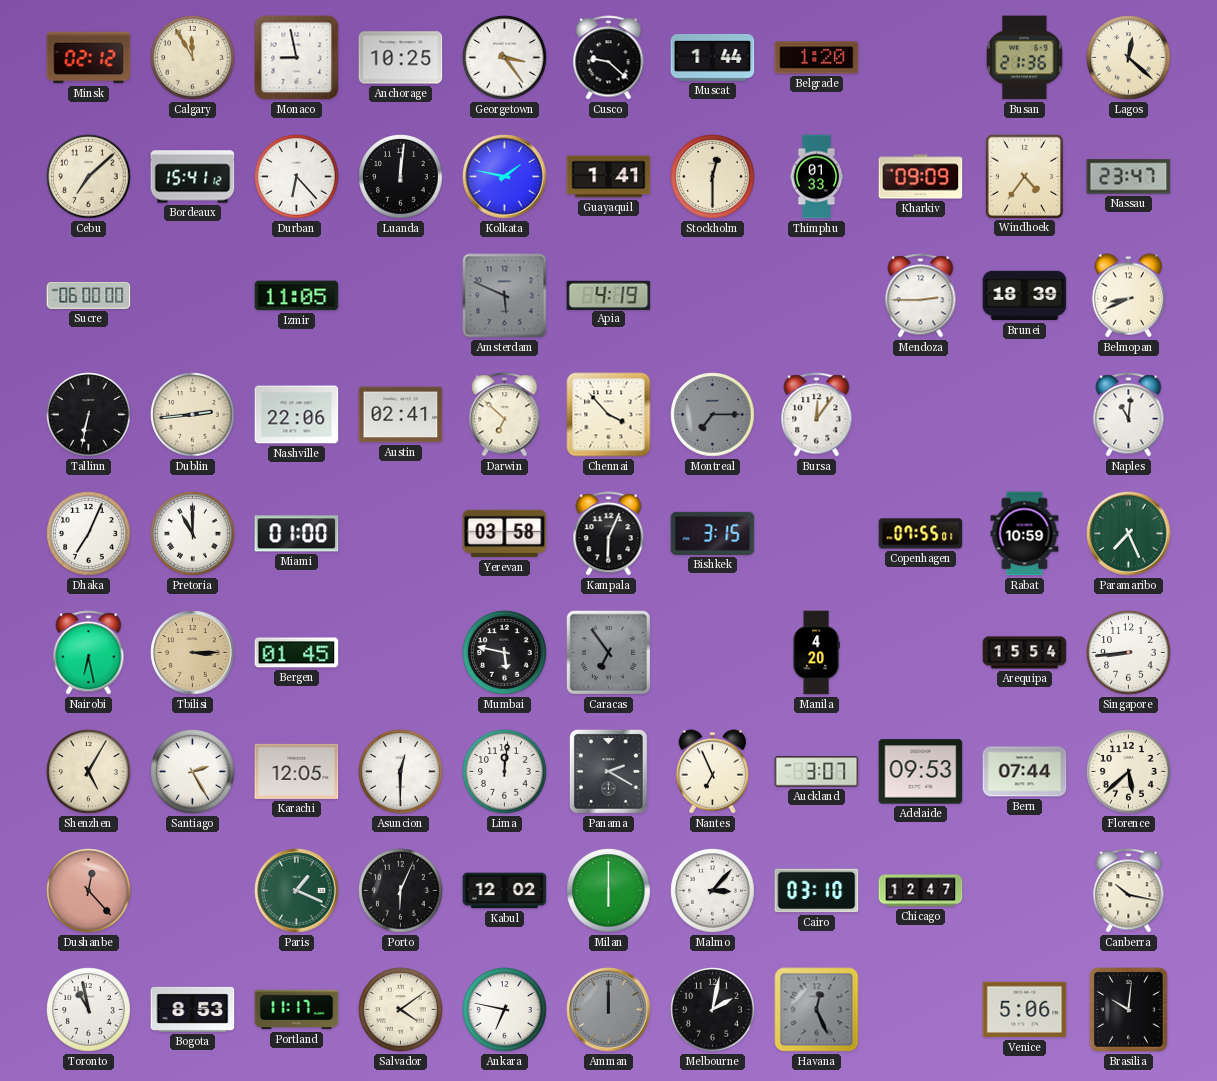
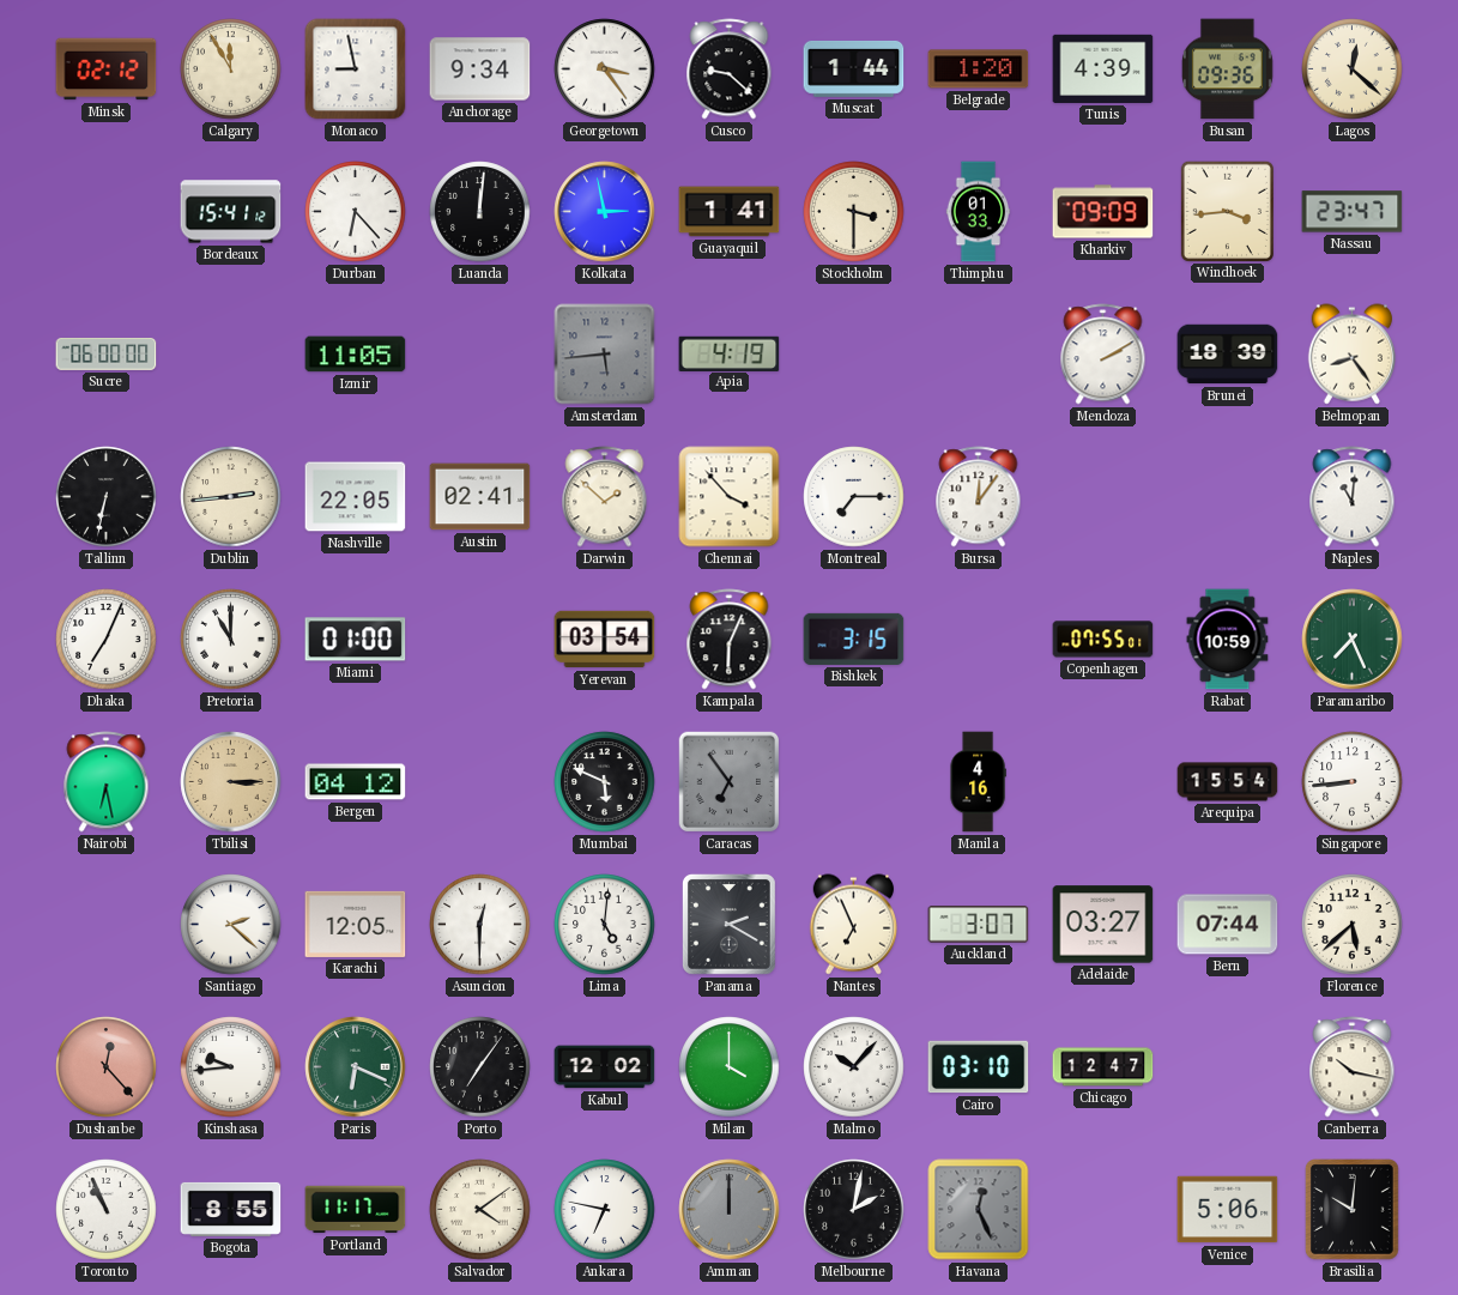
Anchorage: 10:25 -> 9:34
Tunis: none -> 4:39
Busan: 21:36 -> 09:36
Cebu: 7:08 -> none
Kolkata: 1:47 -> 2:58
Stockholm: 12:30 -> 3:30
Windhoek: 4:36 -> 3:44
Amsterdam: 5:49 -> 5:44
Mendoza: 2:45 -> 2:10
Belmopan: 8:41 -> 8:24
Nashville: 22:06 -> 22:05
Darwin: 6:52 -> 1:52
Montreal dial: grey -> white
Yerevan: 03:58 -> 03:54
Bergen: 01:45 -> 04:12
Mumbai: 5:47 -> 5:49
Manila: 4:20 -> 4:16
Shenzhen: 5:05 -> none
Santiago: 2:25 -> 2:22
Lima: 12:01 -> 5:01
Adelaide: 09:53 -> 03:27
Kinshasa: none -> 9:44
Paris: 1:19 -> 6:19
Porto: 6:04 -> 7:06
Milan: 6:00 -> 4:00
Malmo: 3:07 -> 10:07
Toronto: 10:58 -> 10:56
Bogota: 8:53 -> 8:55
